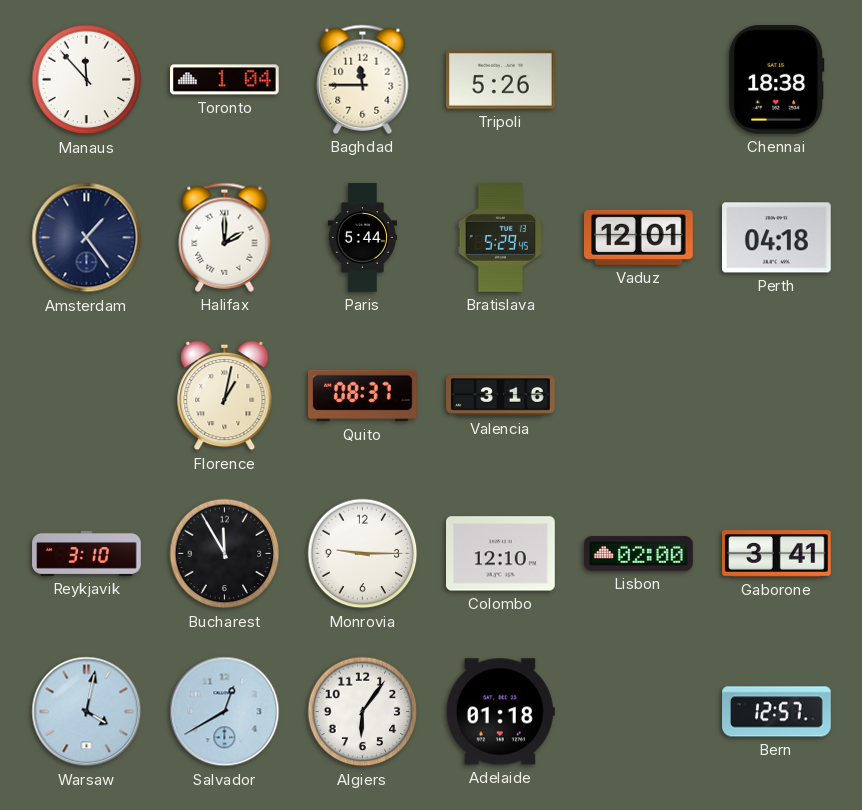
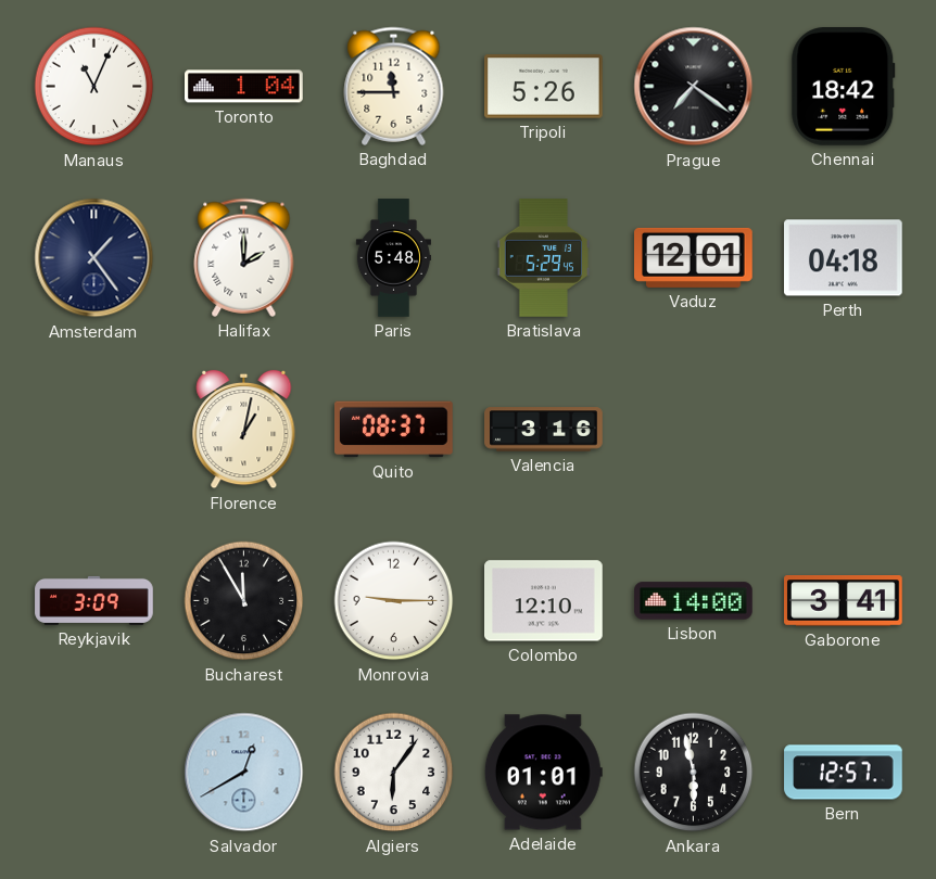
Manaus: 11:53 -> 11:04
Prague: none -> 7:21
Chennai: 18:38 -> 18:42
Paris: 5:44 -> 5:48
Reykjavik: 3:10 -> 3:09
Lisbon: 02:00 -> 14:00
Warsaw: 4:02 -> none
Adelaide: 01:18 -> 01:01
Ankara: none -> 5:58
